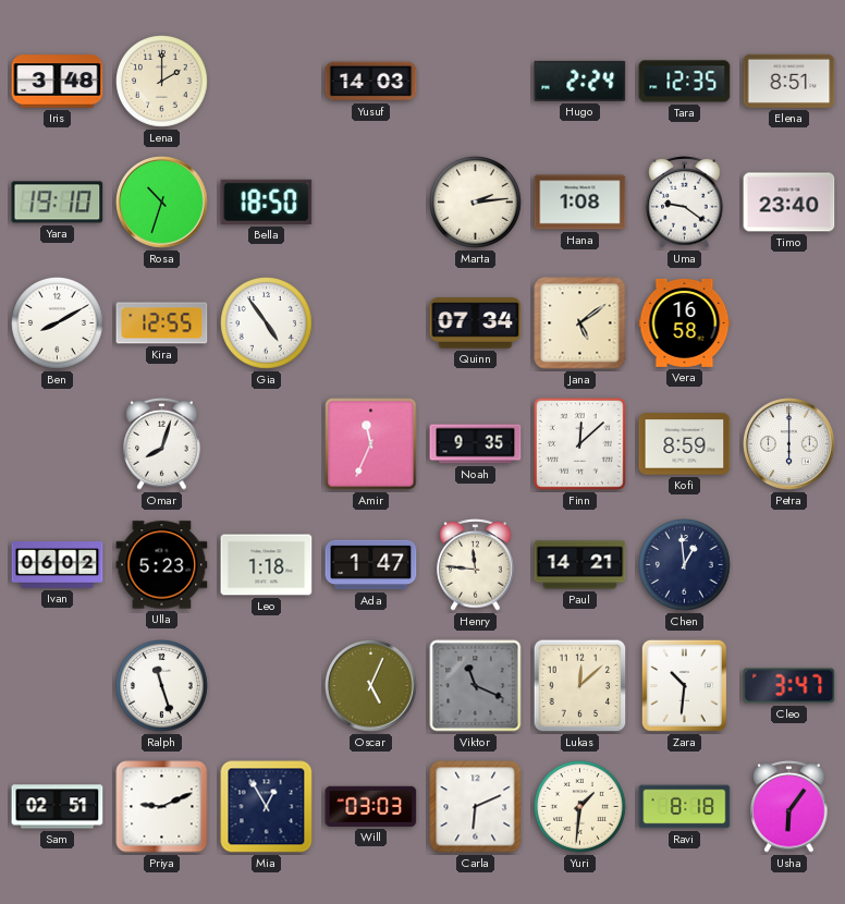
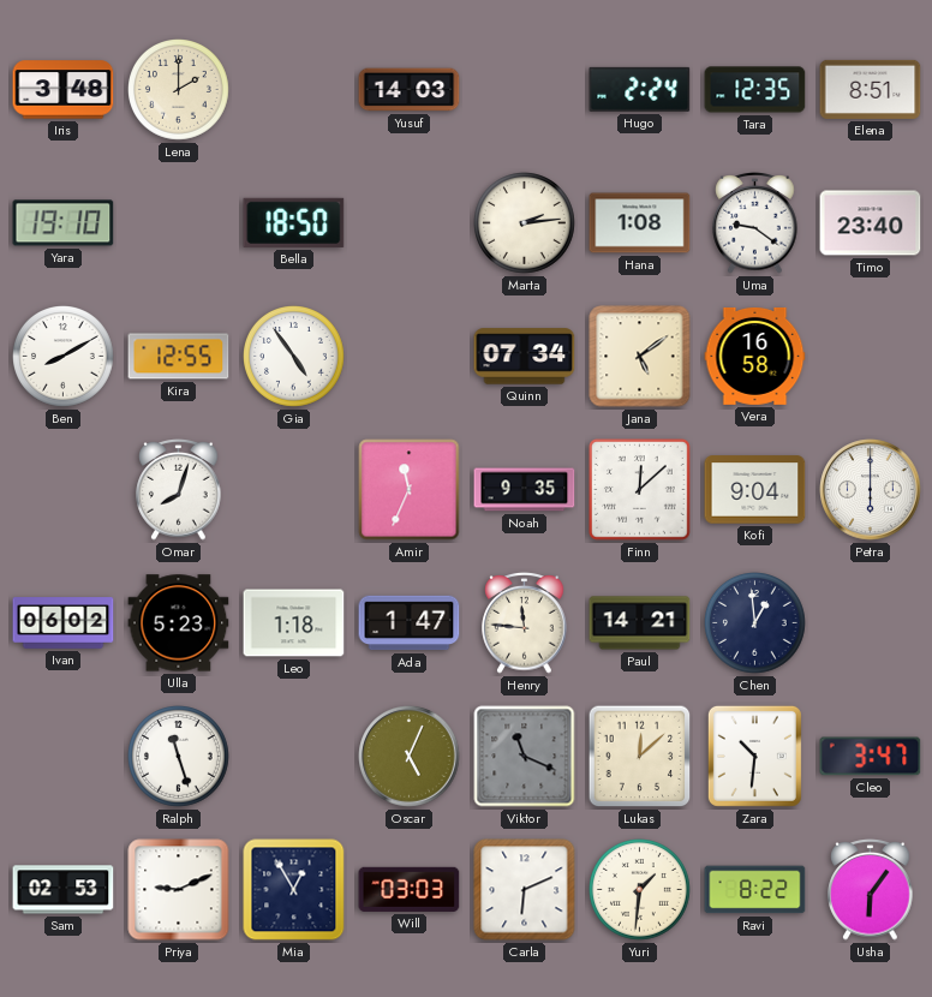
Rosa: 10:33 -> none
Kofi: 8:59 -> 9:04
Sam: 02:51 -> 02:53
Ravi: 8:18 -> 8:22
